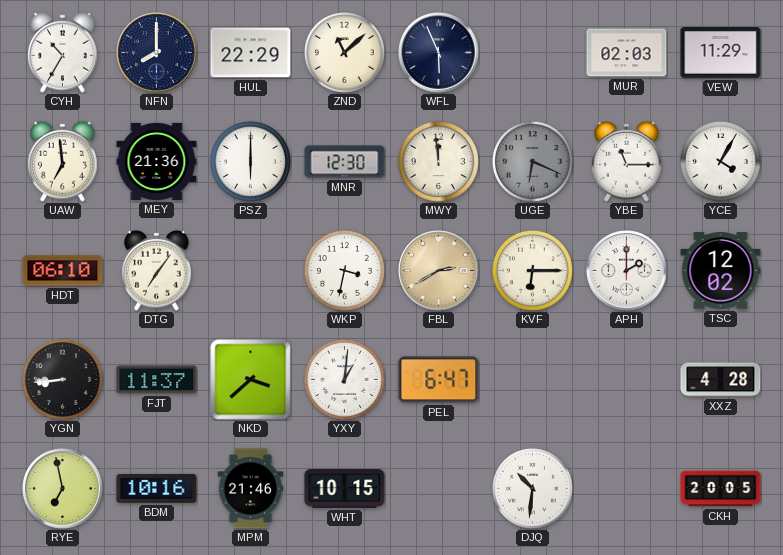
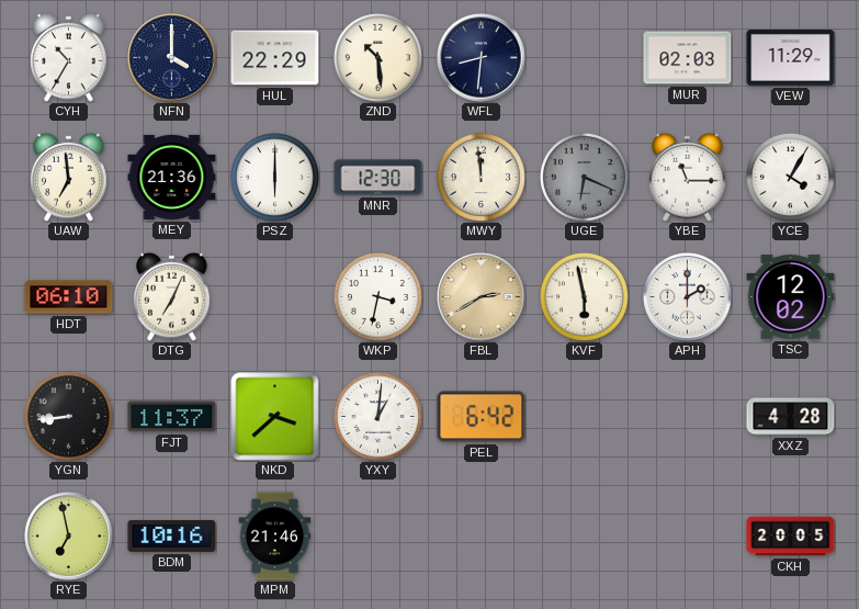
NFN: 8:00 -> 4:00
ZND: 11:08 -> 10:29
WFL: 5:56 -> 8:31
DTG: 7:06 -> 7:04
KVF: 6:15 -> 5:58
PEL: 6:47 -> 6:42
WHT: 10:15 -> none
DJQ: 10:31 -> none
